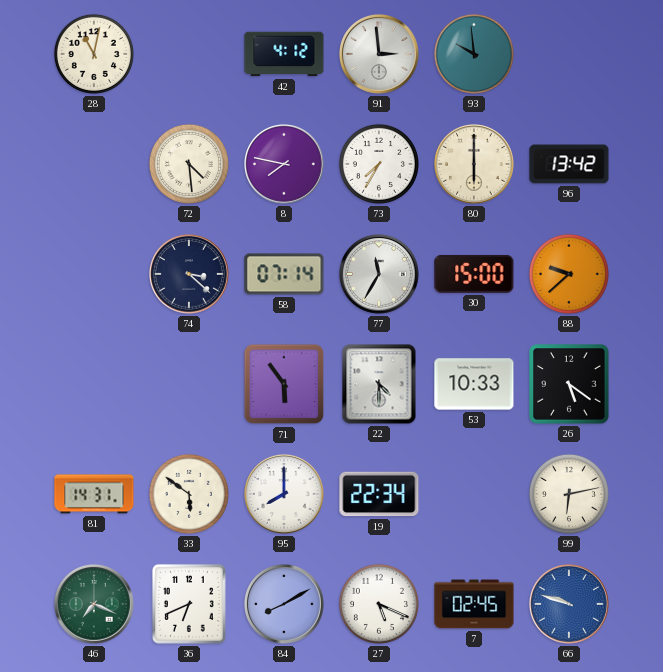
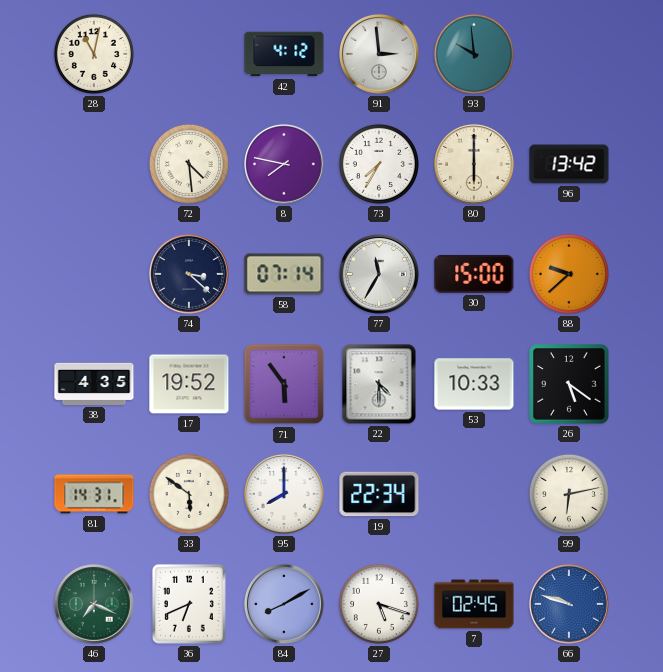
38: none -> 4:35
17: none -> 19:52
27: 5:19 -> 5:18
